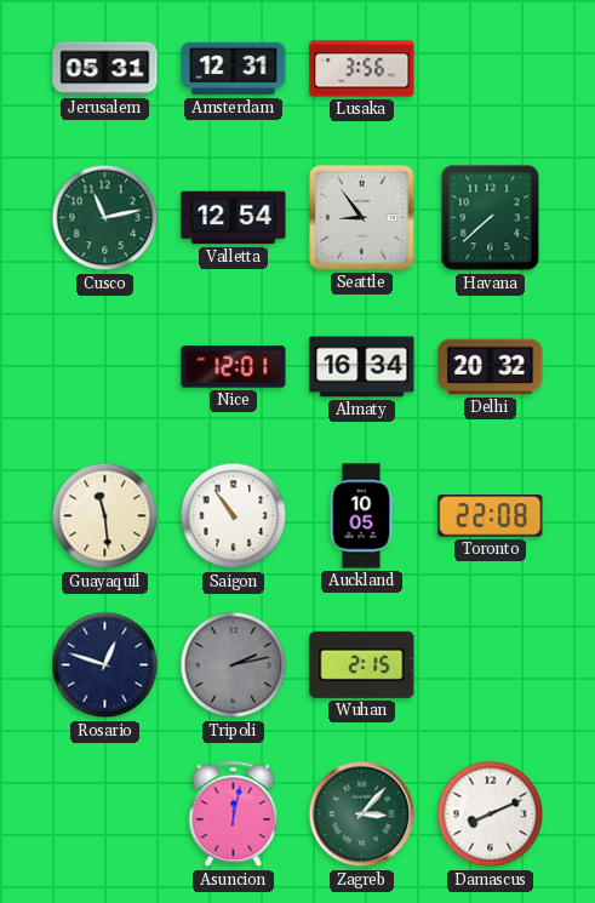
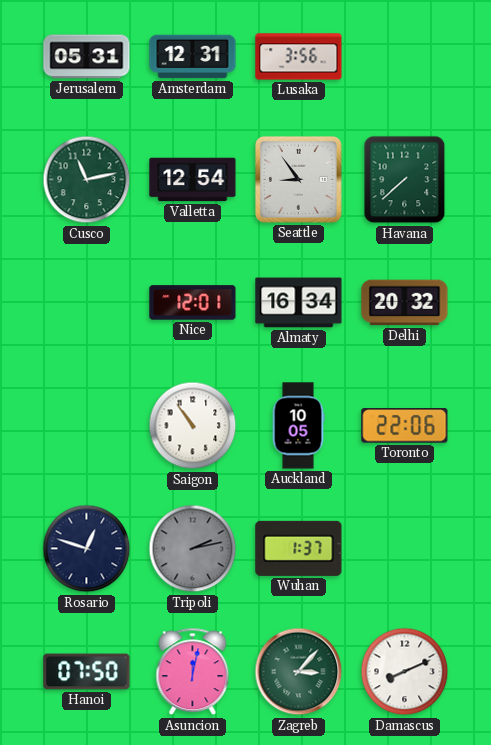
Guayaquil: 11:29 -> none
Toronto: 22:08 -> 22:06
Wuhan: 2:15 -> 1:37
Hanoi: none -> 07:50
